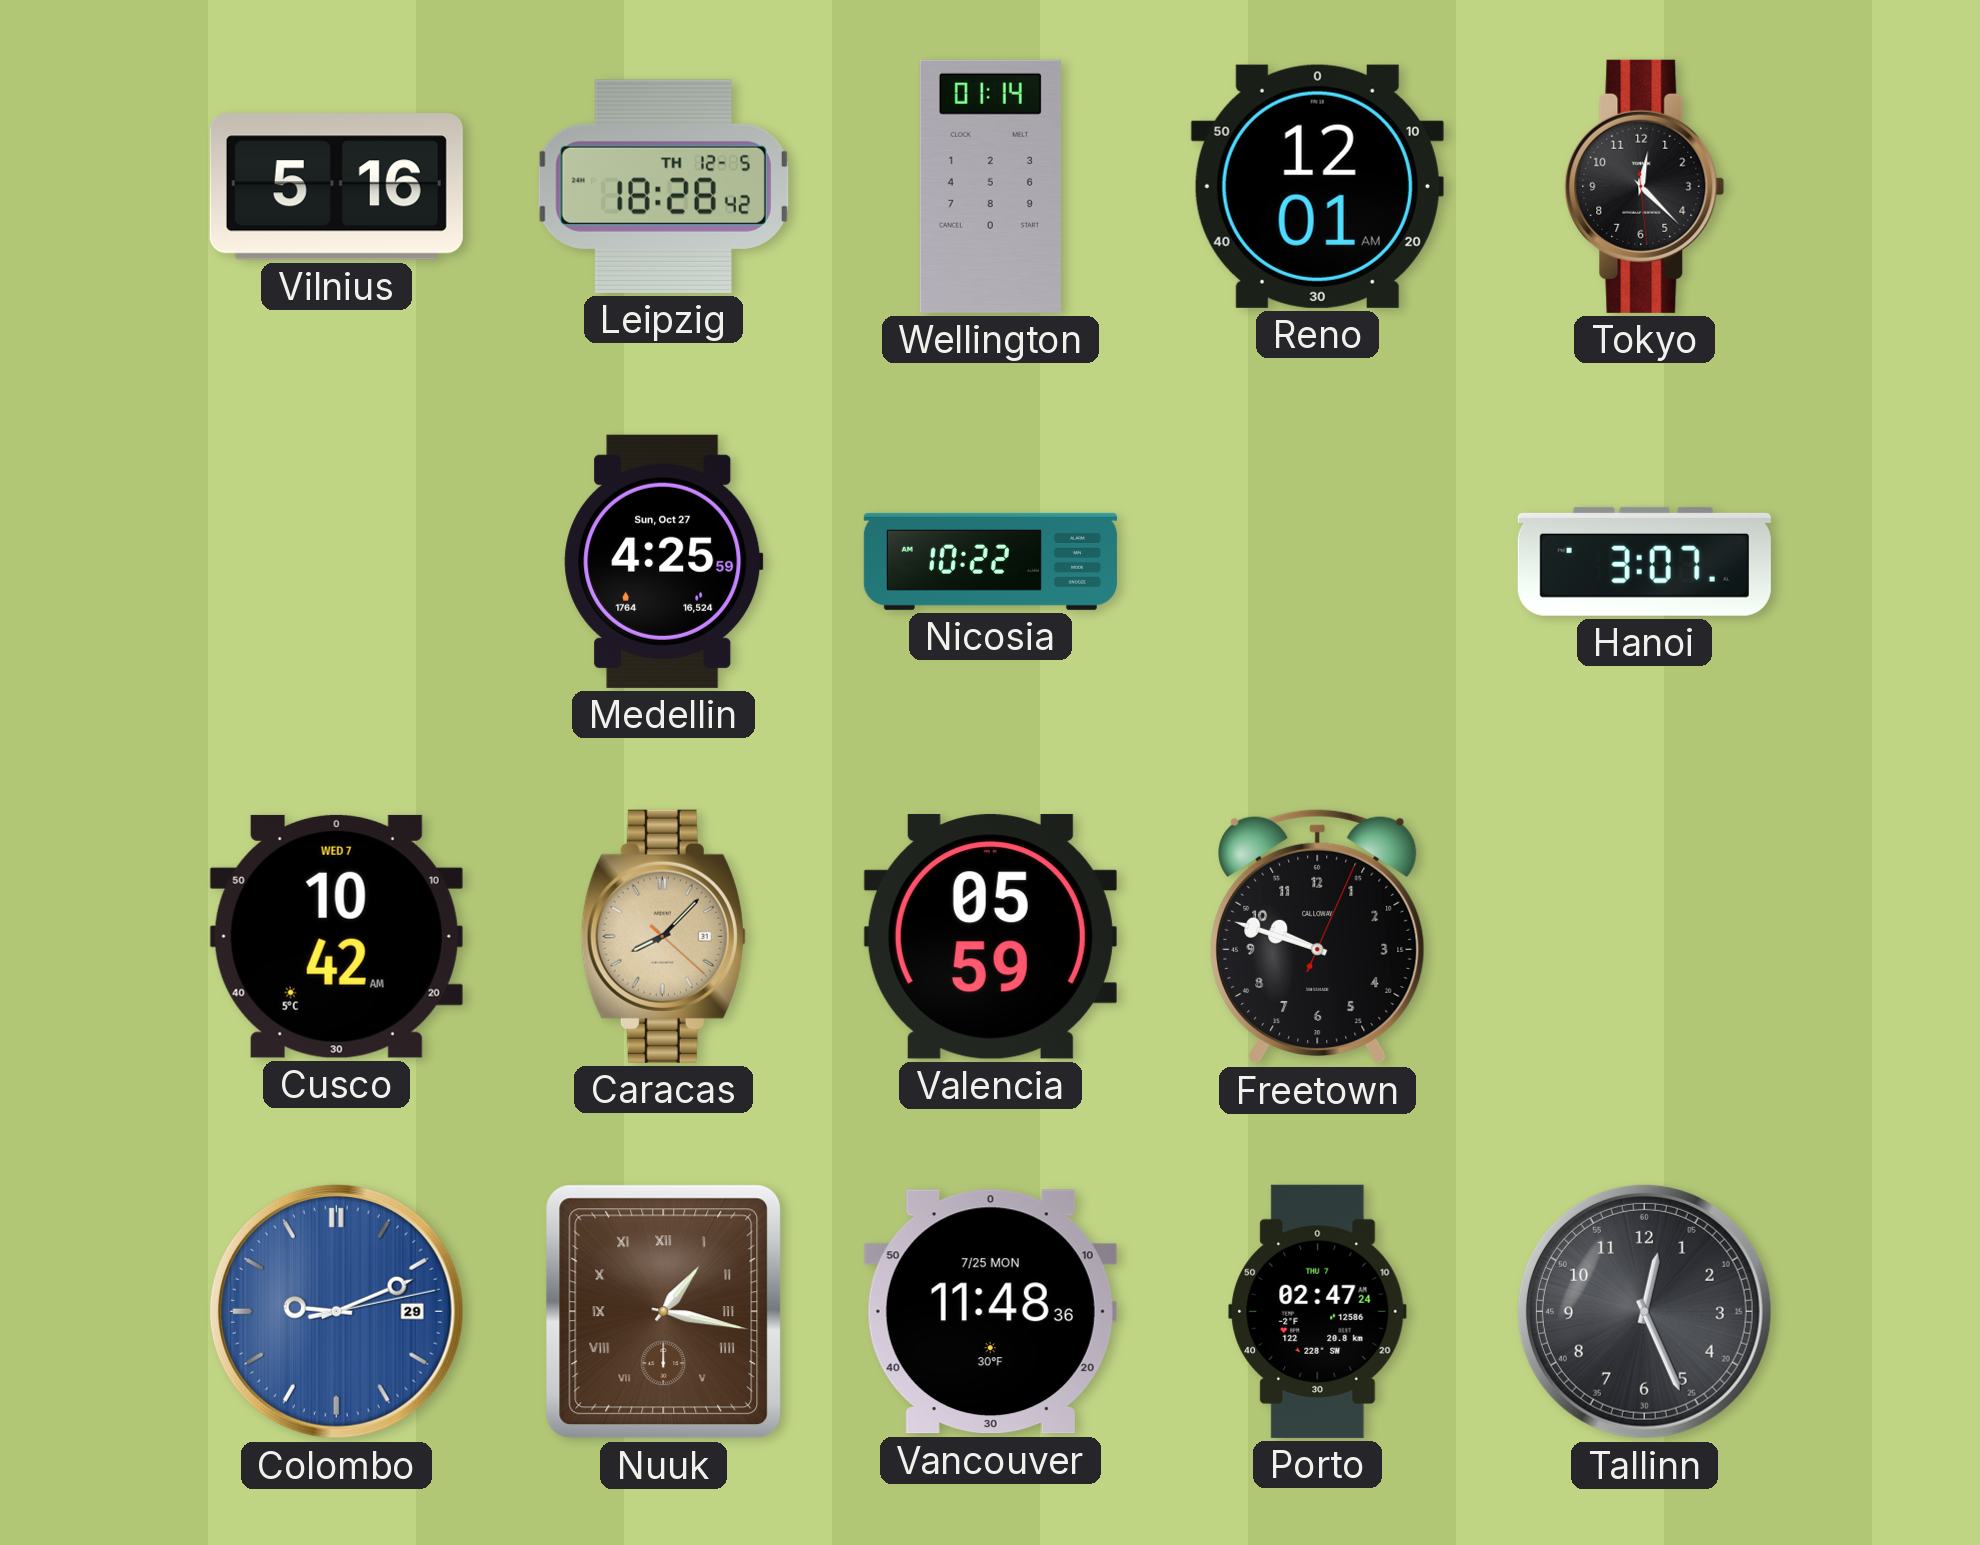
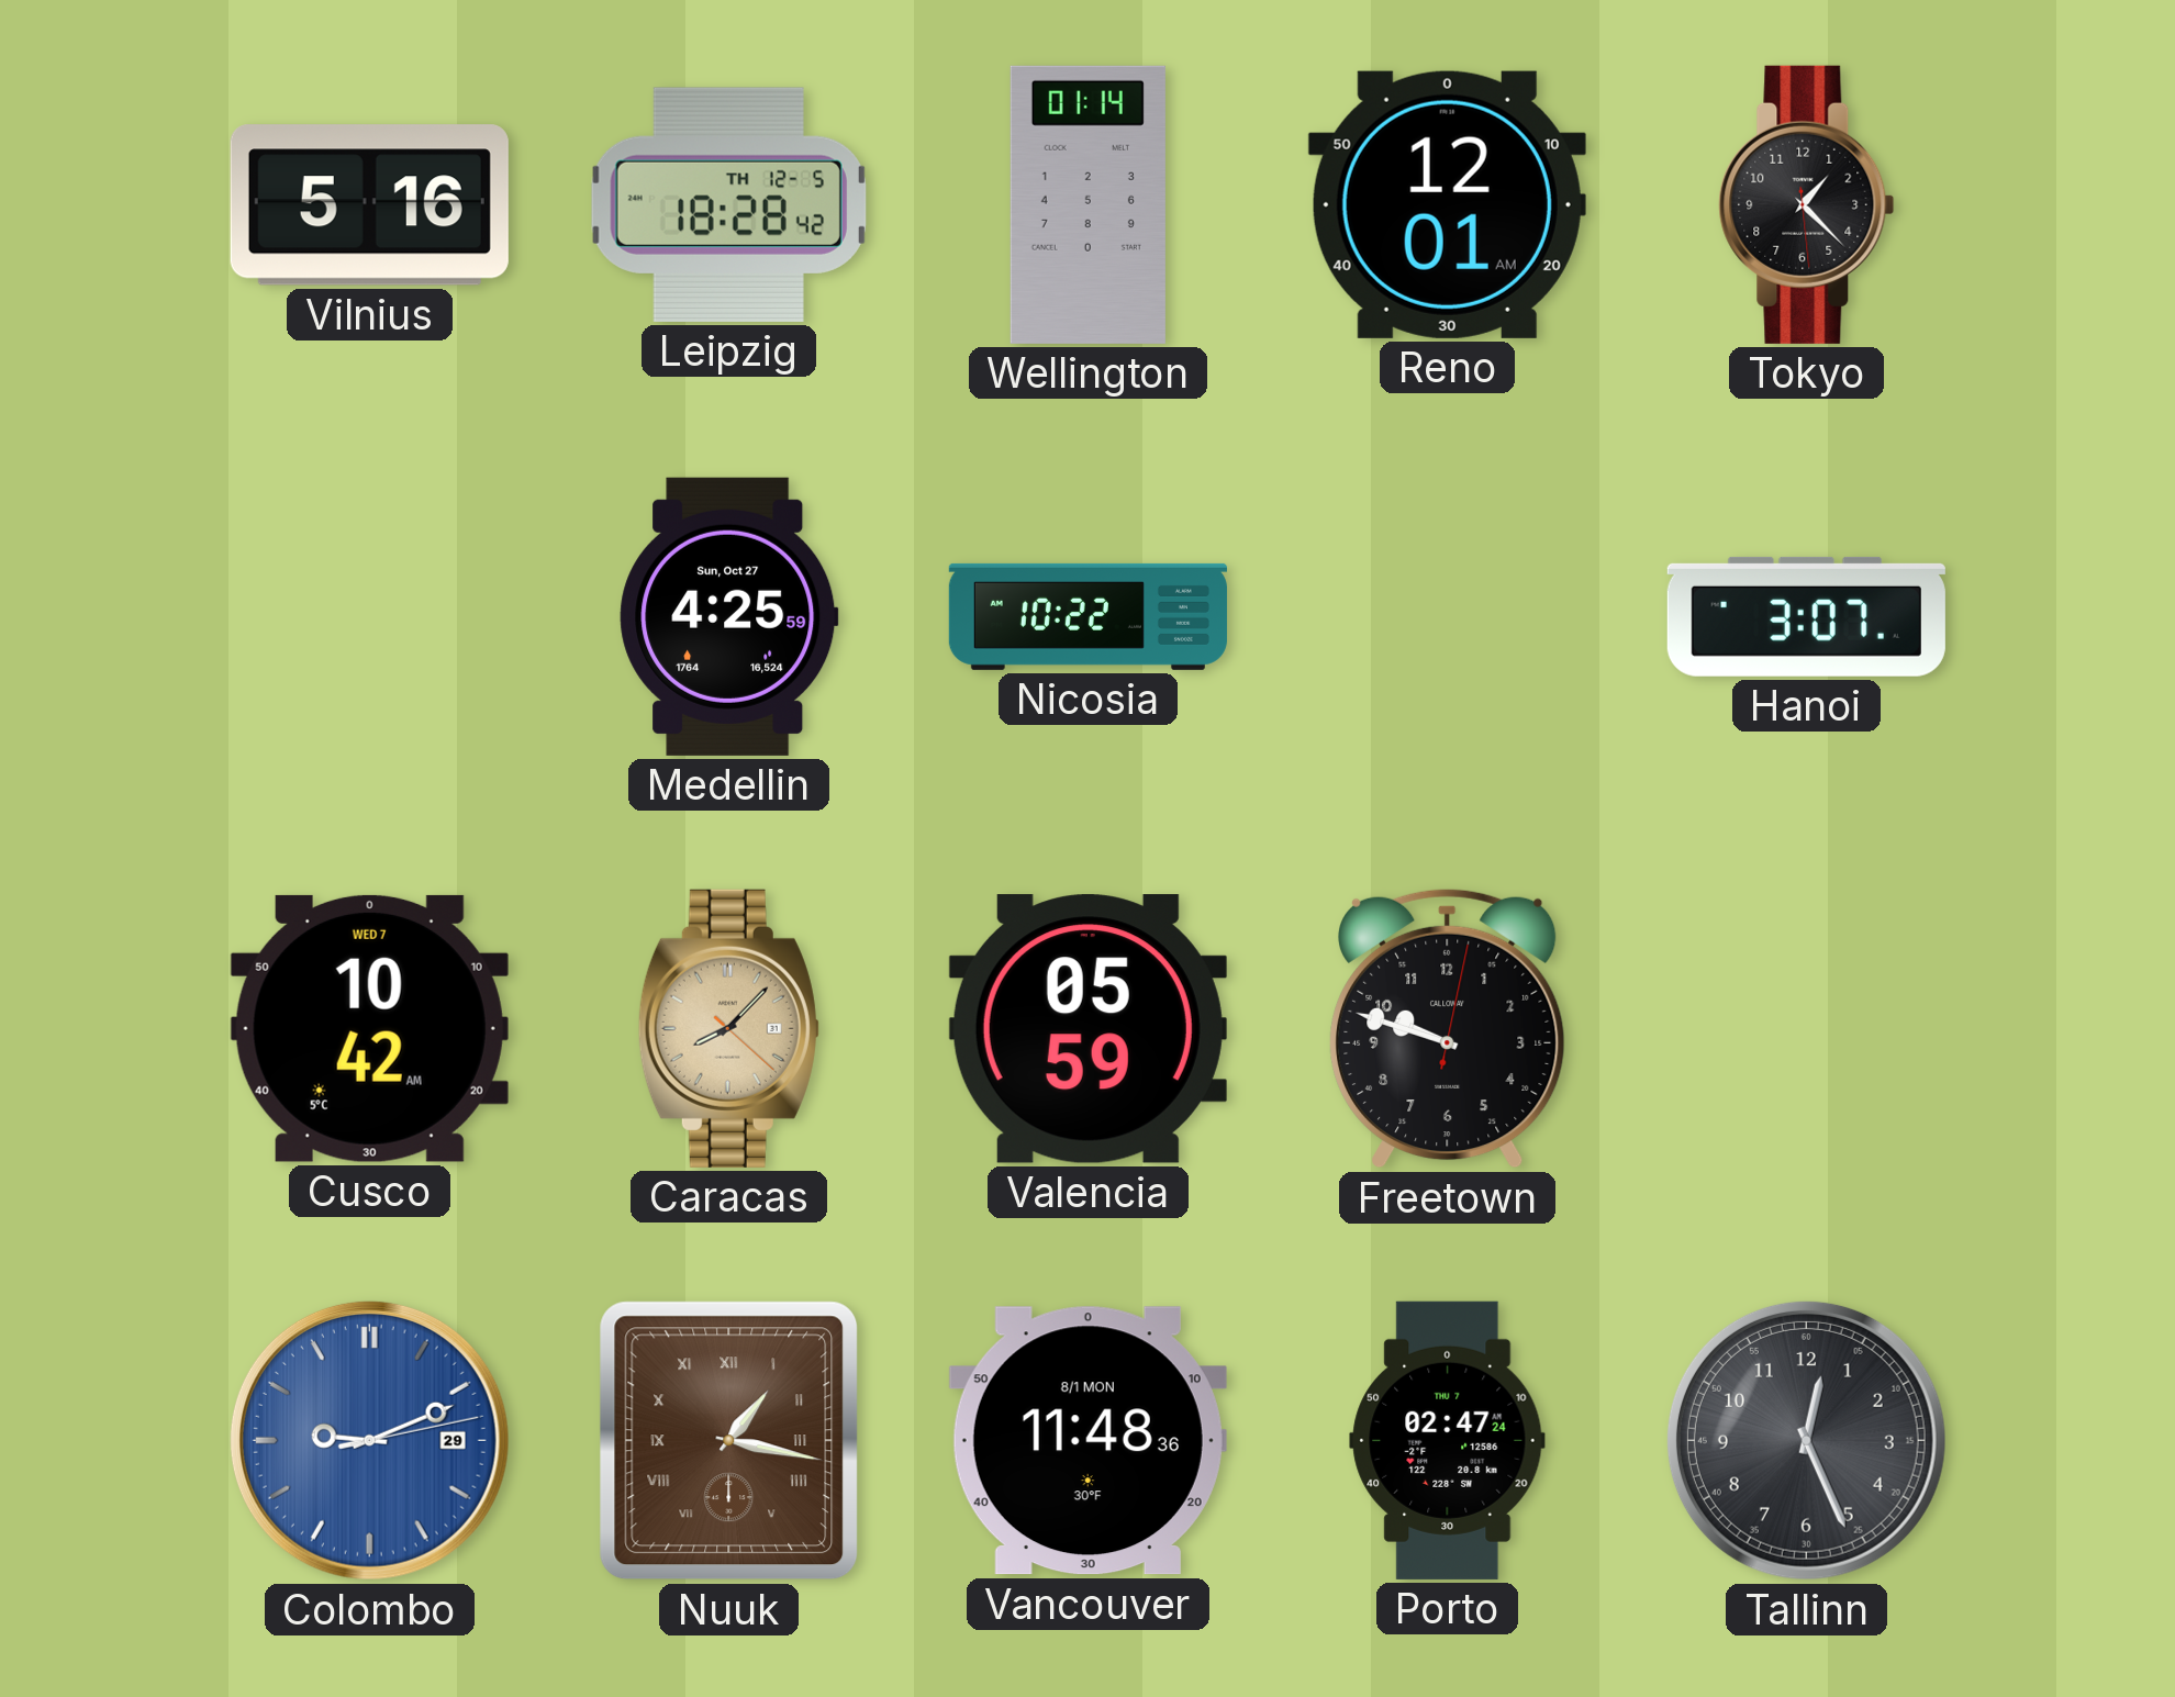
Tokyo: 12:22 -> 1:22
Freetown: 9:48:04 -> 9:48:02
Vancouver date: 7/25 MON -> 8/1 MON
